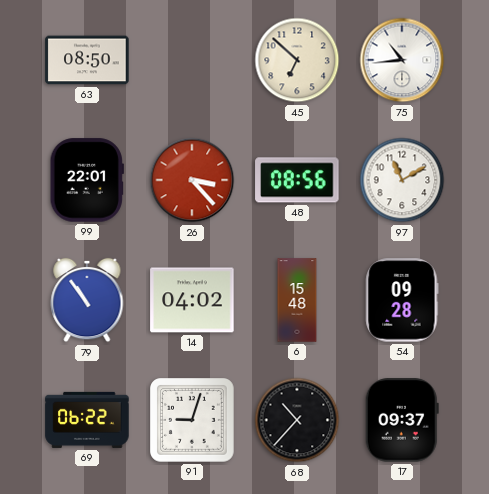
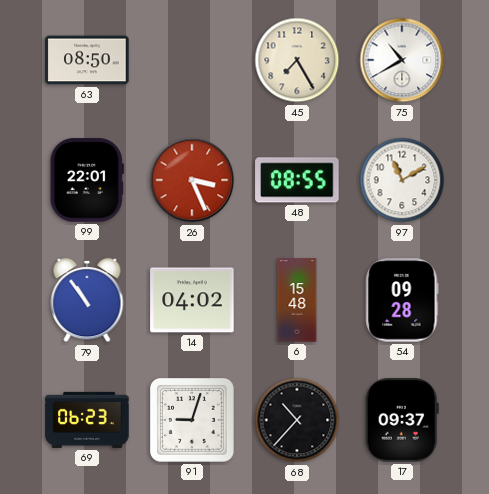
45: 6:52 -> 7:25
75: 10:44 -> 10:40
26: 3:23 -> 3:26
48: 08:56 -> 08:55
69: 06:22 -> 06:23
